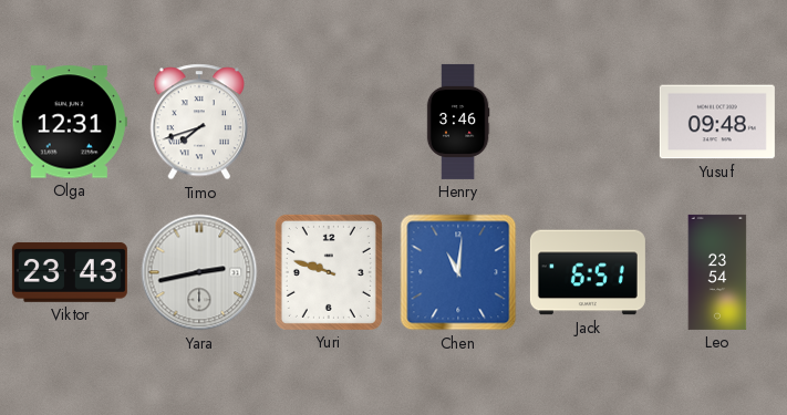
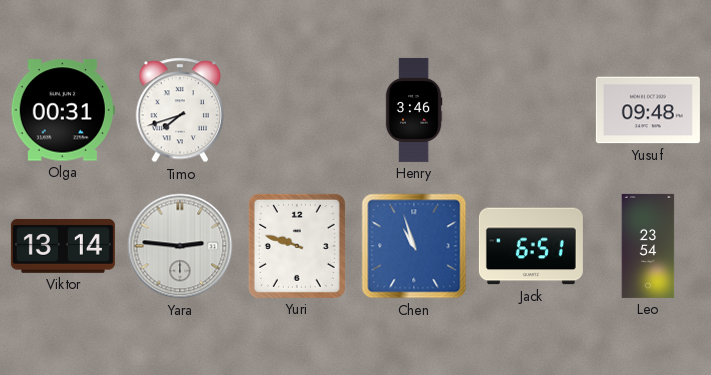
Olga: 12:31 -> 00:31
Viktor: 23:43 -> 13:14
Yara: 2:43 -> 2:46
Chen: 11:01 -> 10:57
